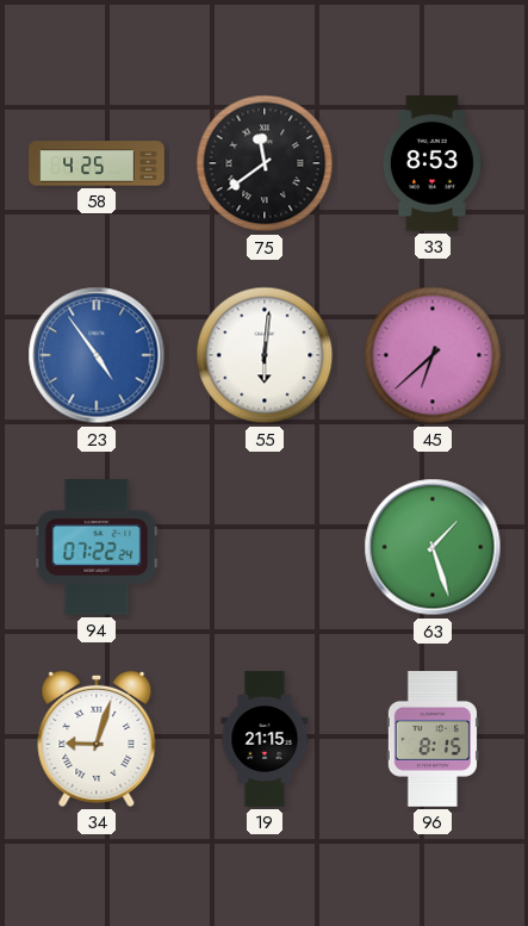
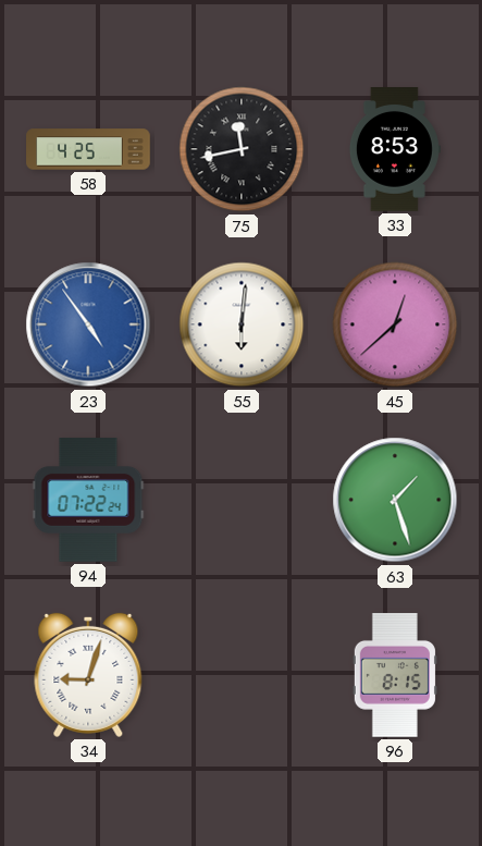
75: 11:39 -> 11:43
45: 6:38 -> 12:38
19: 21:15 -> none
